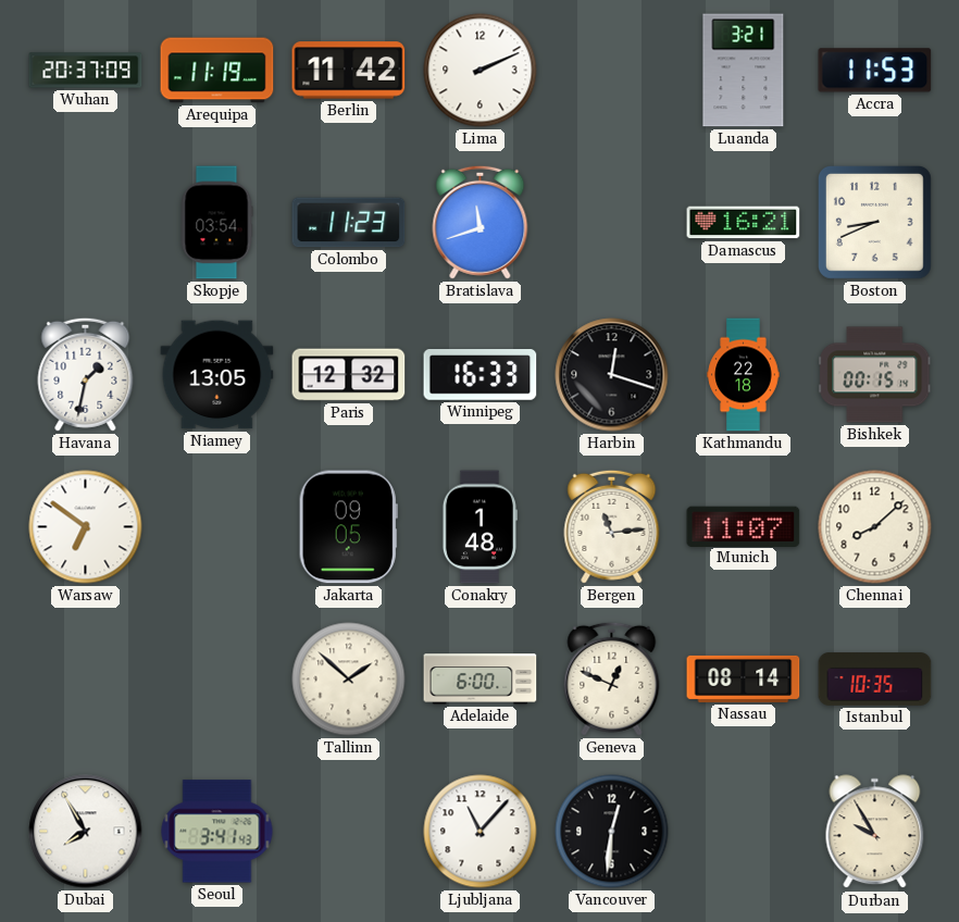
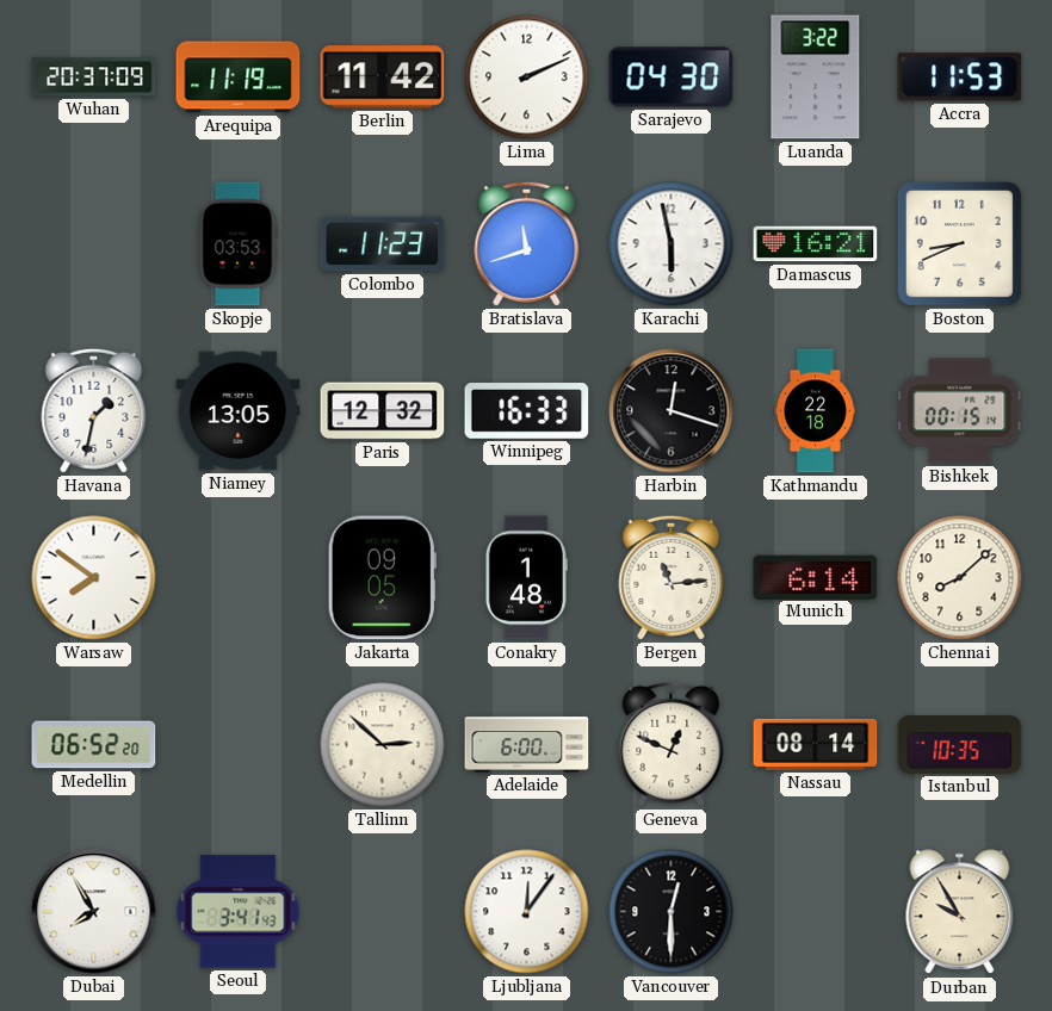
Sarajevo: none -> 04:30
Luanda: 3:21 -> 3:22
Skopje: 03:54 -> 03:53
Karachi: none -> 5:58
Warsaw: 6:51 -> 7:51
Munich: 11:07 -> 6:14
Medellin: none -> 06:52
Tallinn: 1:52 -> 2:52
Ljubljana: 11:07 -> 12:06
Vancouver: 12:31 -> 12:30
